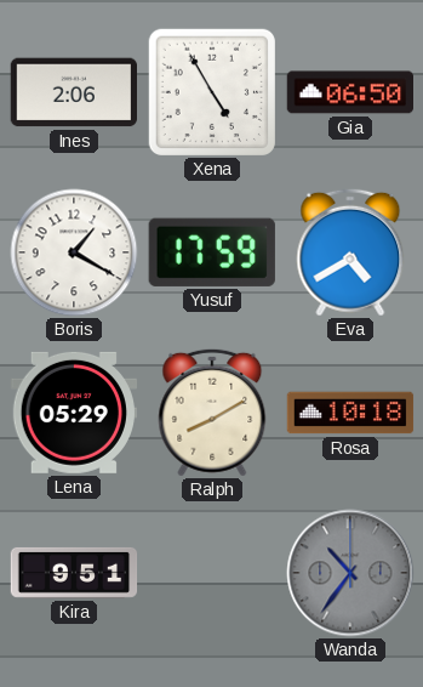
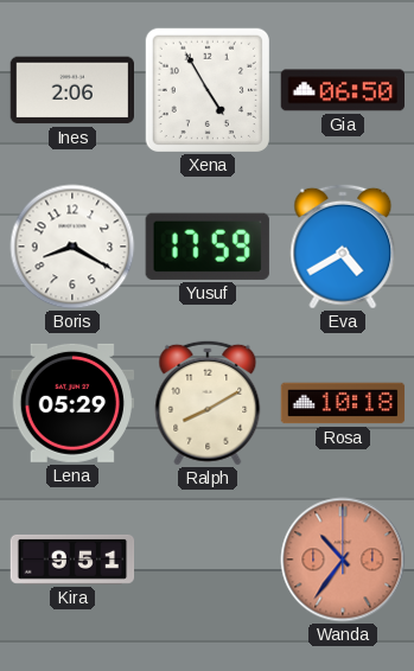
Boris: 1:20 -> 8:20
Wanda dial: grey -> salmon
